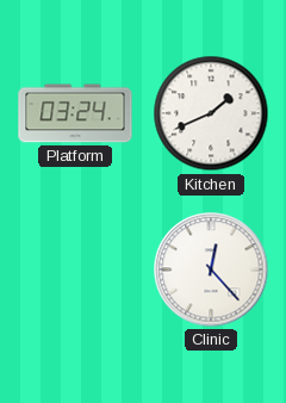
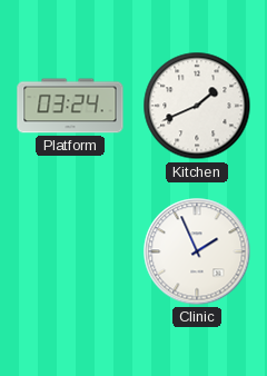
Clinic: 12:23 -> 1:56
